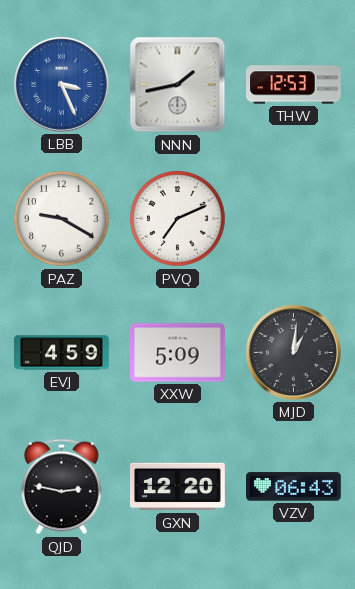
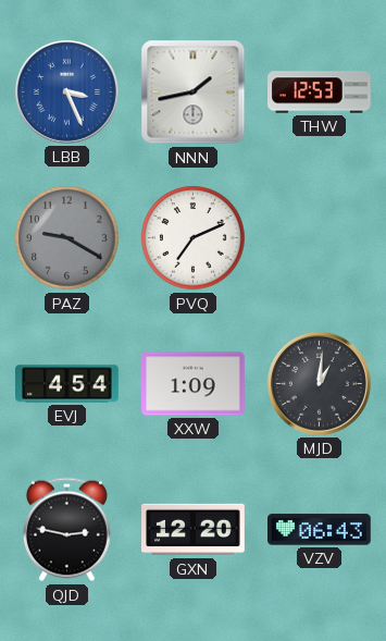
PAZ dial: white -> grey
EVJ: 4:59 -> 4:54
XXW: 5:09 -> 1:09
